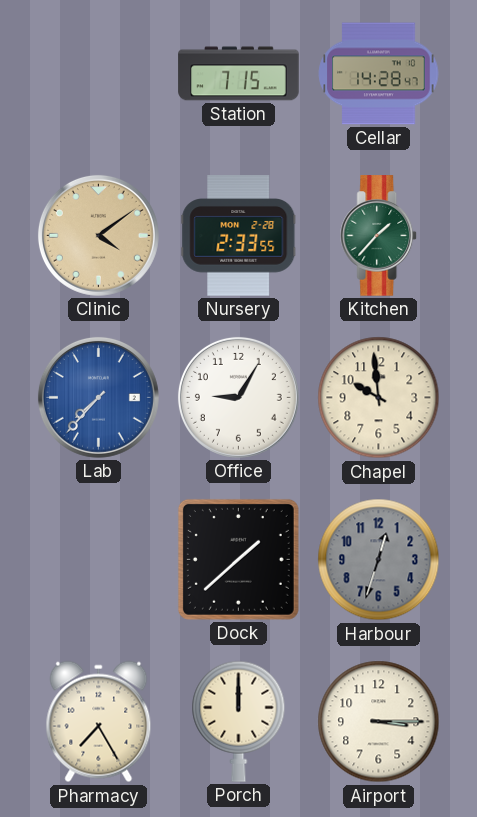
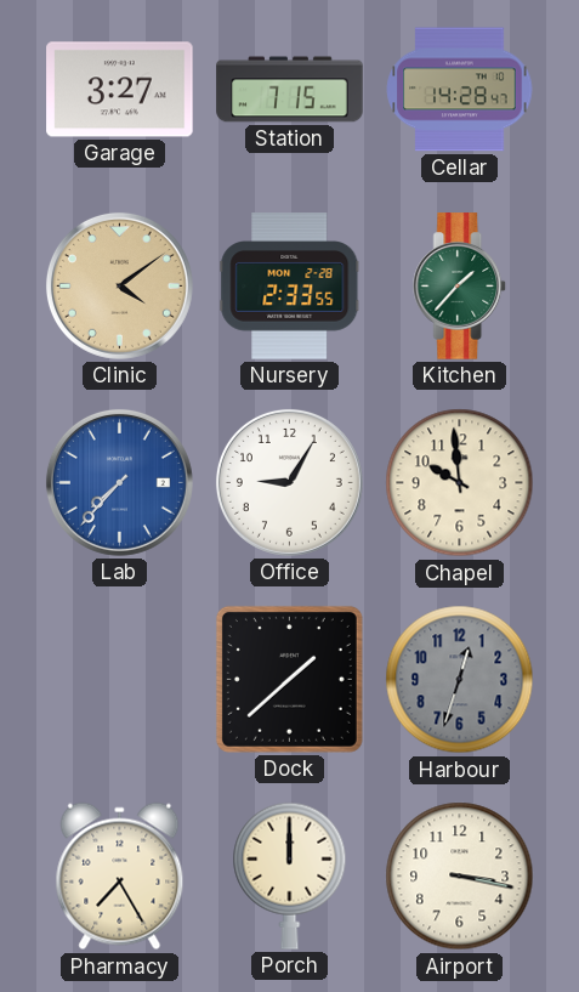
Garage: none -> 3:27
Airport: 3:15 -> 3:17
